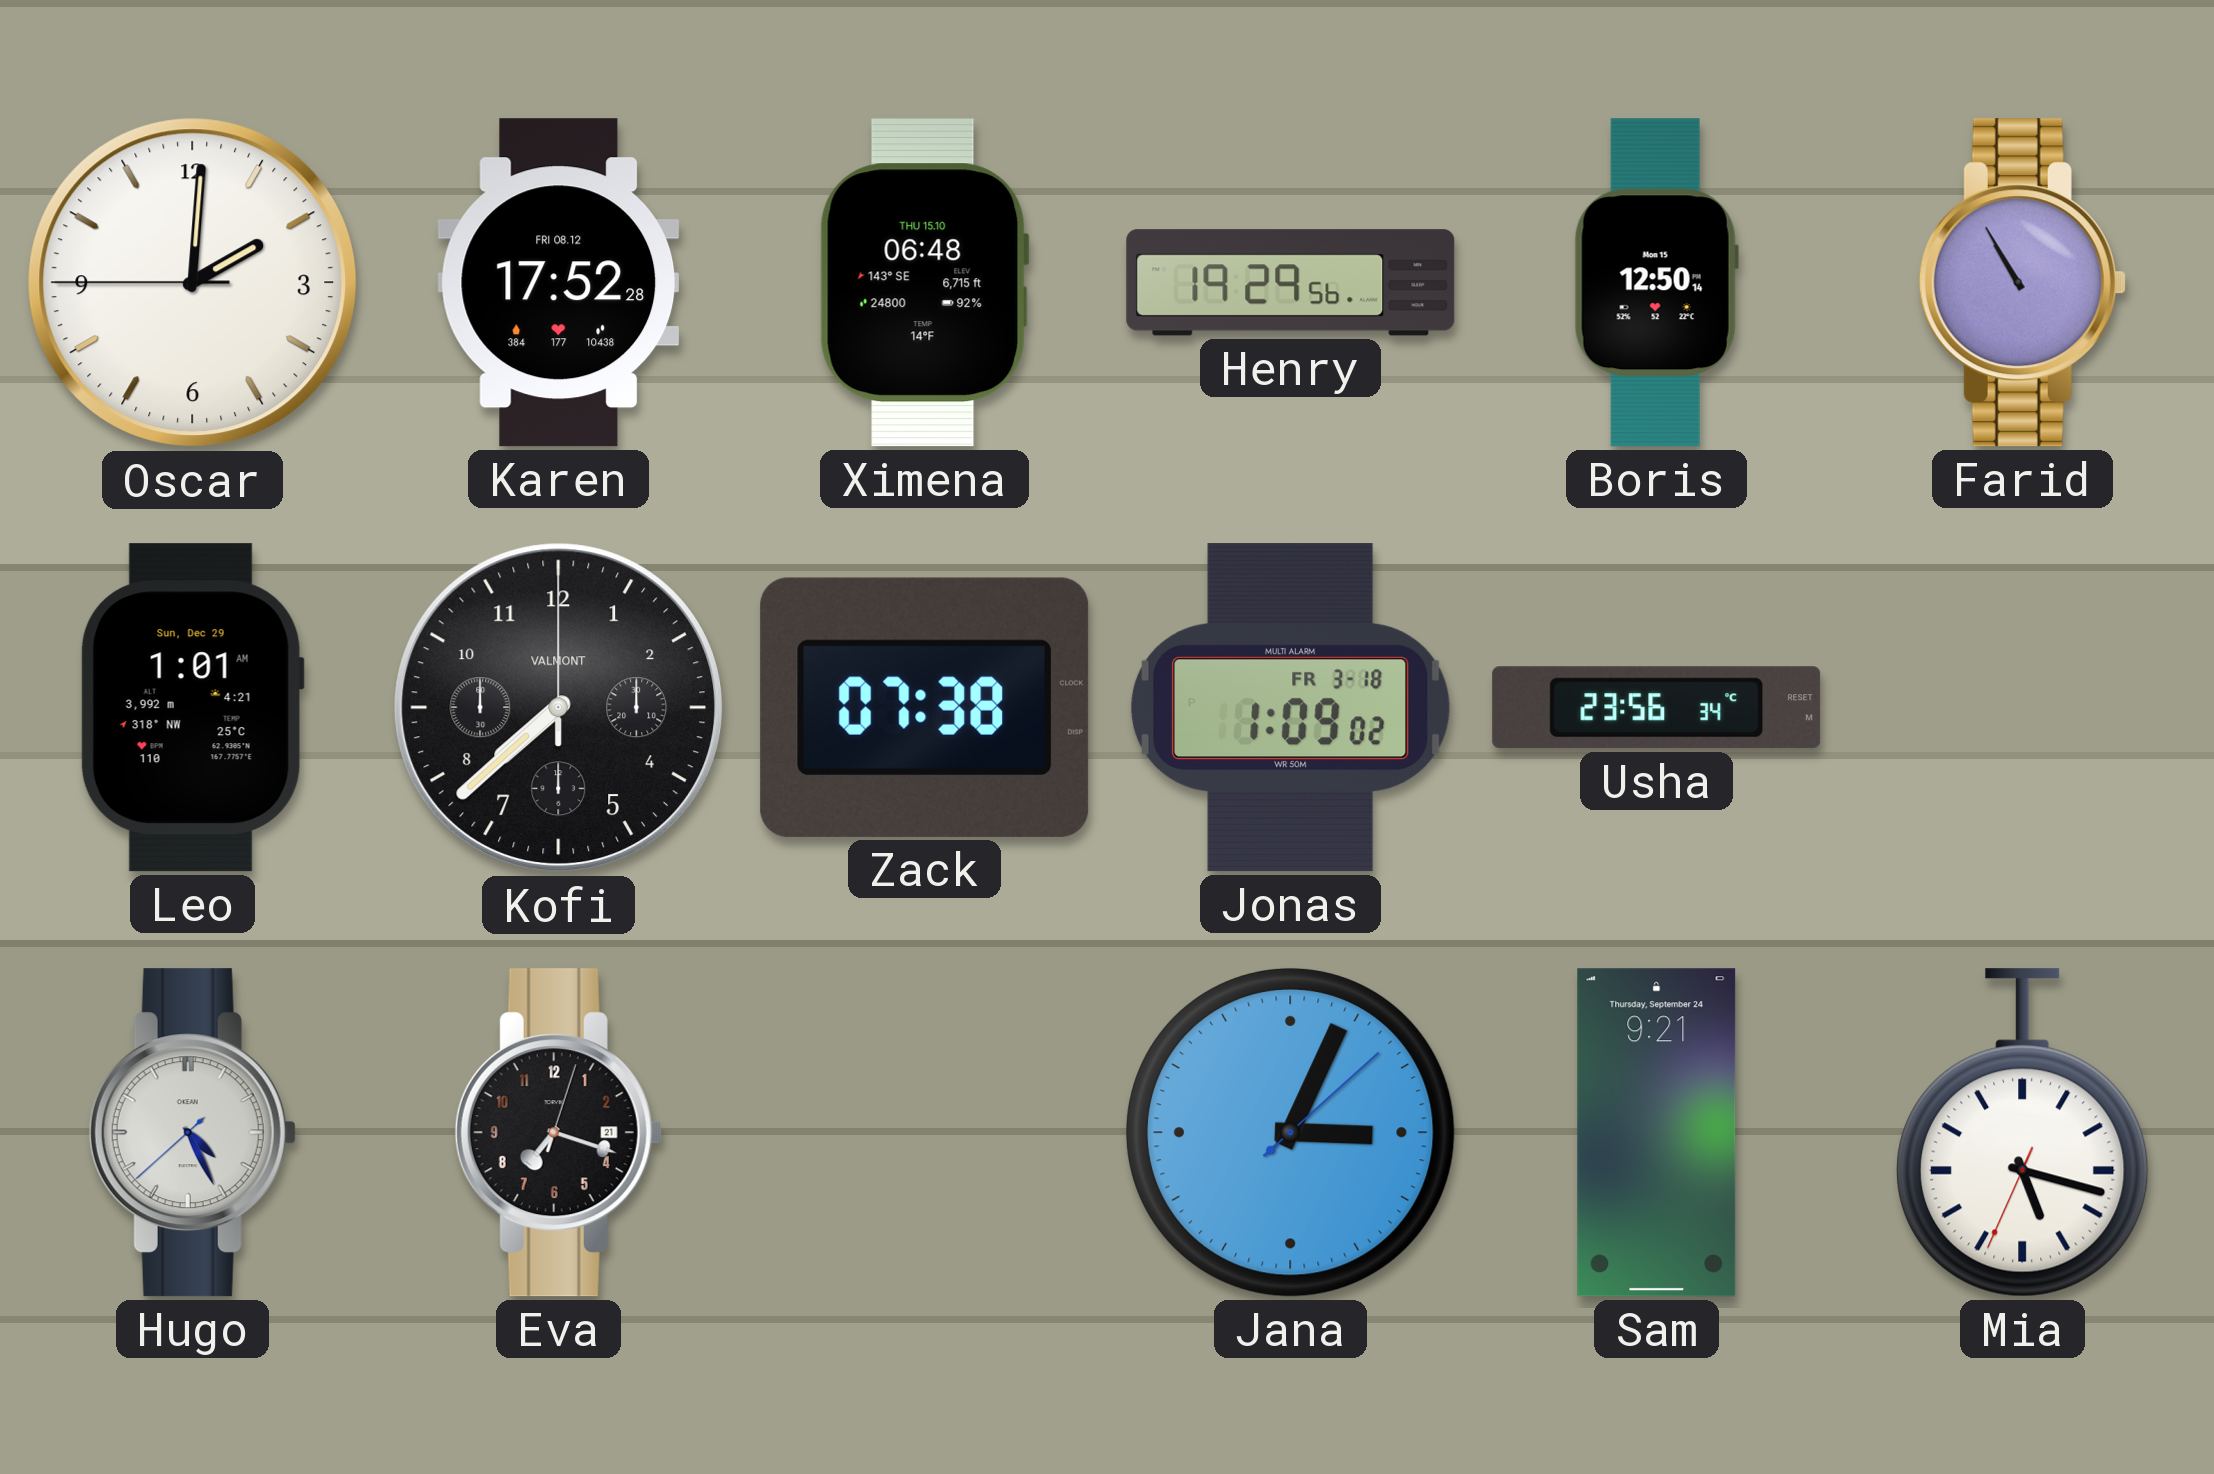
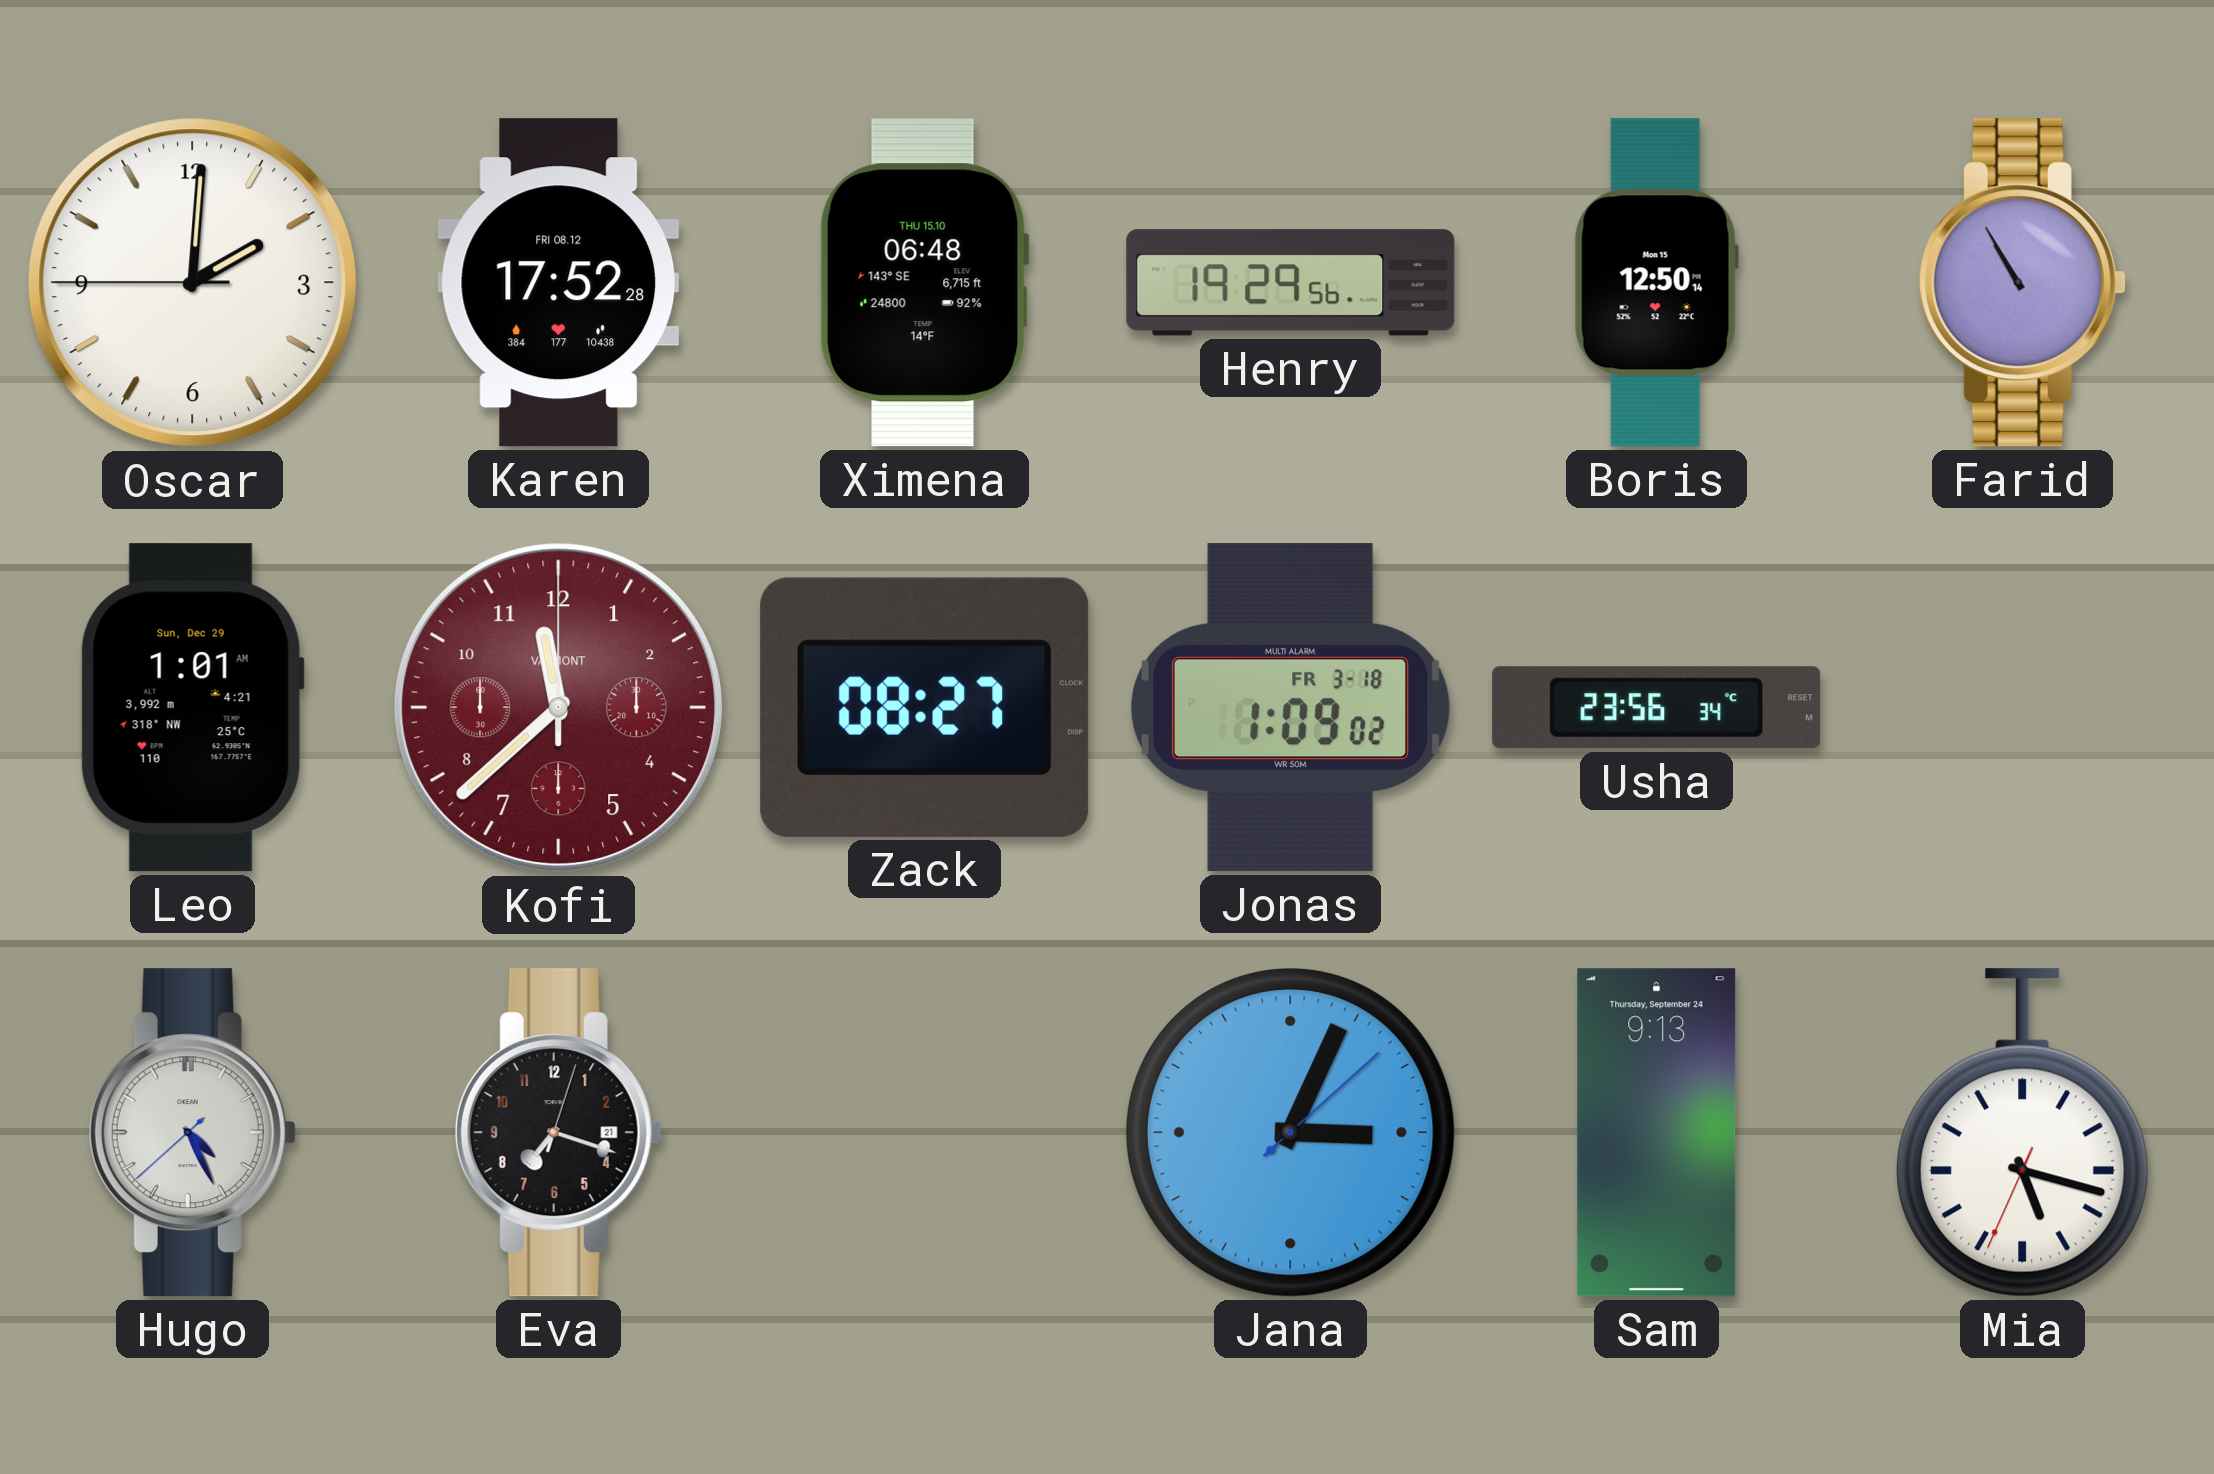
Kofi: 7:38 -> 11:38
Kofi dial: black -> burgundy
Zack: 07:38 -> 08:27
Sam: 9:21 -> 9:13
